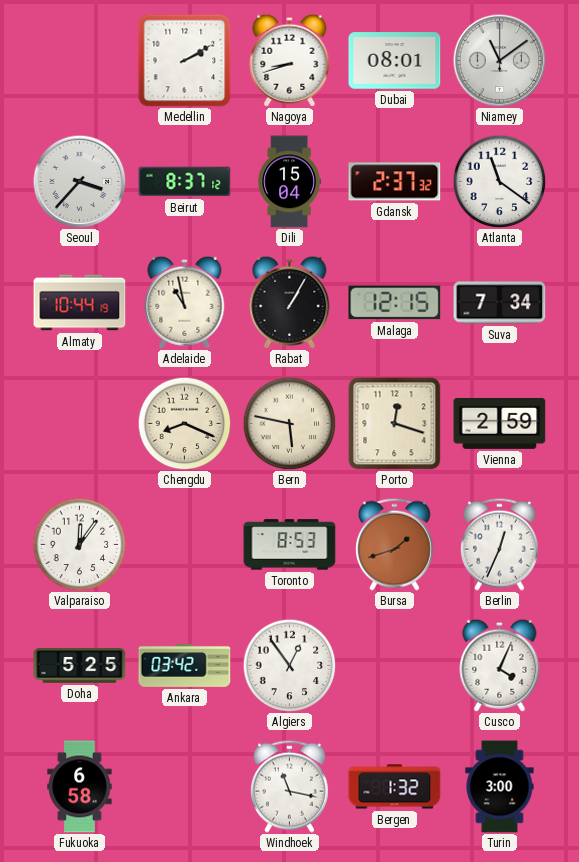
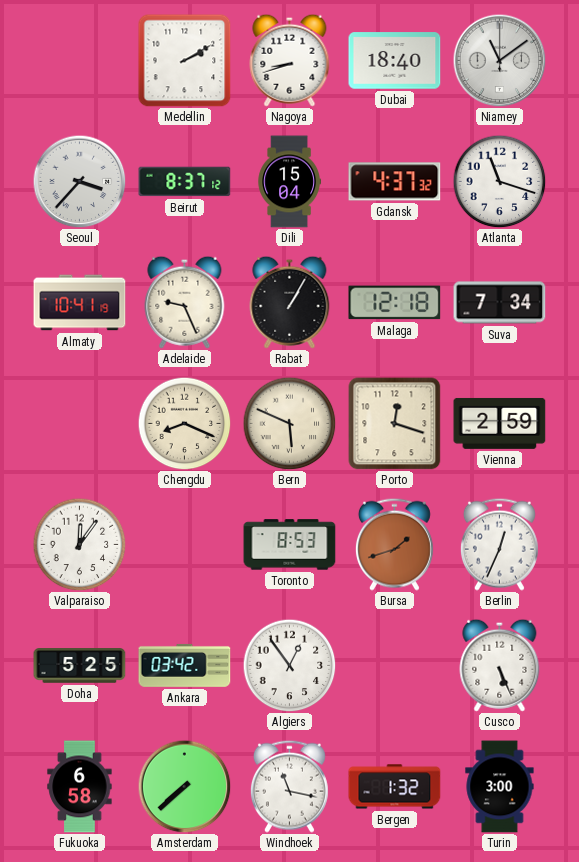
Dubai: 08:01 -> 18:40
Gdansk: 2:37 -> 4:37
Atlanta: 11:21 -> 11:18
Almaty: 10:44 -> 10:41
Adelaide: 10:58 -> 9:26
Malaga: 12:15 -> 12:18
Bern: 5:47 -> 5:49
Cusco: 4:04 -> 5:26
Amsterdam: none -> 7:38
